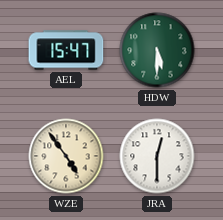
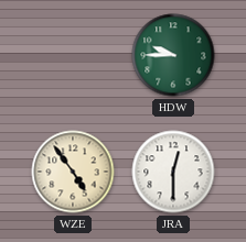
AEL: 15:47 -> none
HDW: 5:30 -> 9:45
